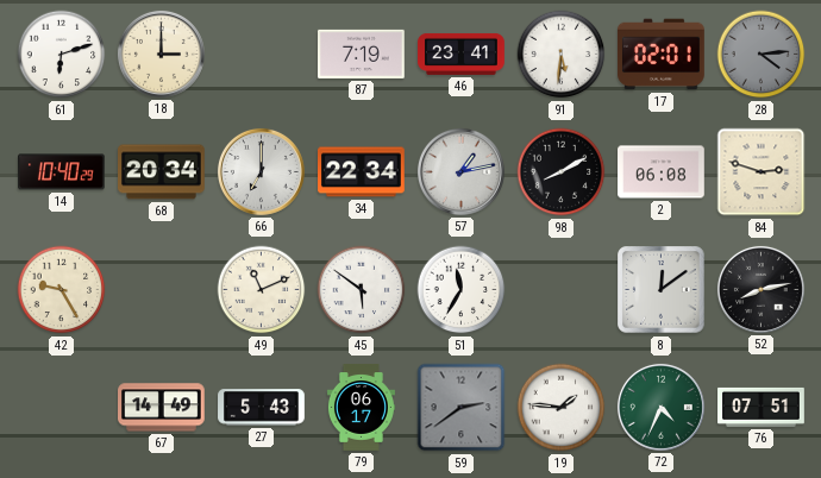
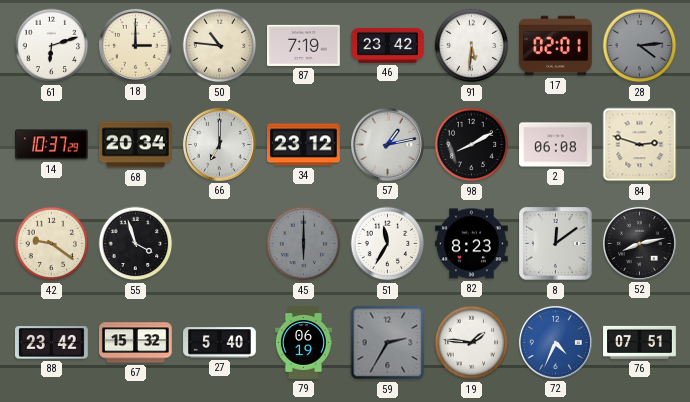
50: none -> 10:46
46: 23:41 -> 23:42
14: 10:40 -> 10:37
34: 22:34 -> 23:12
42: 9:25 -> 9:21
55: none -> 3:57
49: 11:11 -> none
45: 5:51 -> 6:00
45 dial: white -> grey
82: none -> 8:23
88: none -> 23:42
67: 14:49 -> 15:32
27: 5:43 -> 5:40
79: 06:17 -> 06:19
59: 2:39 -> 2:35
72 dial: green -> blue
